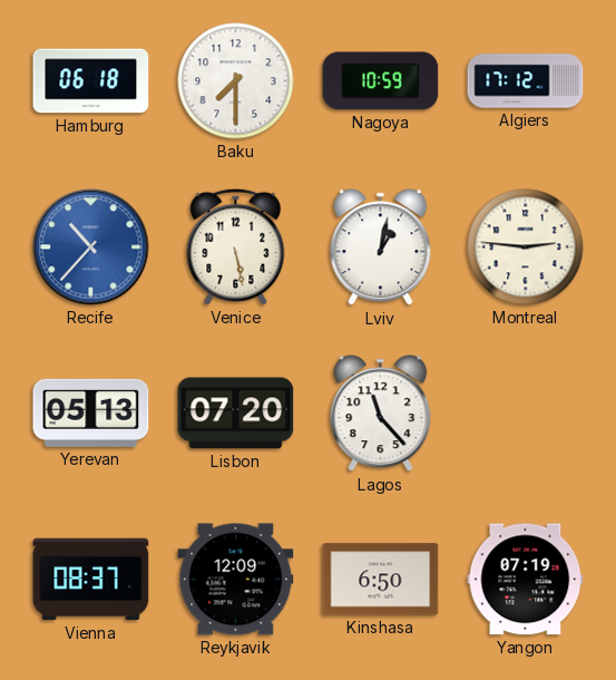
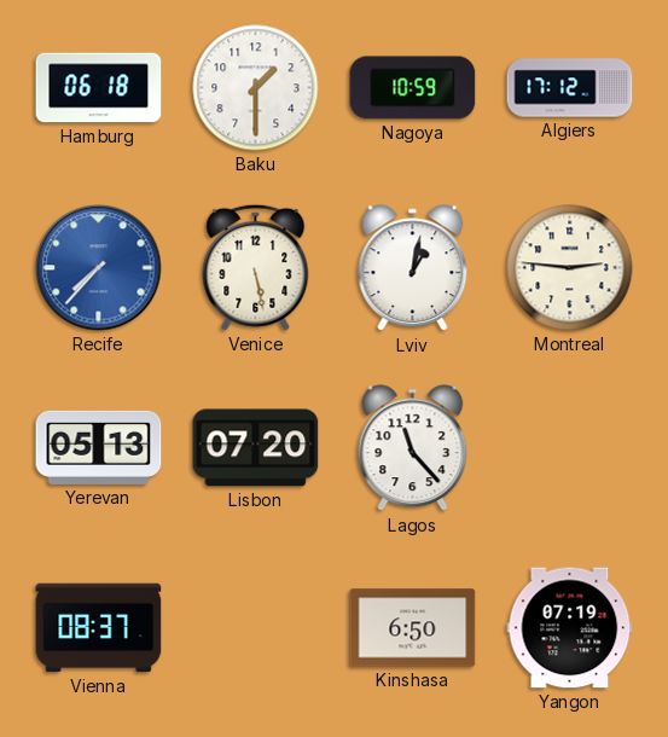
Baku: 7:30 -> 1:30
Recife: 10:37 -> 7:37
Reykjavik: 12:09 -> none
